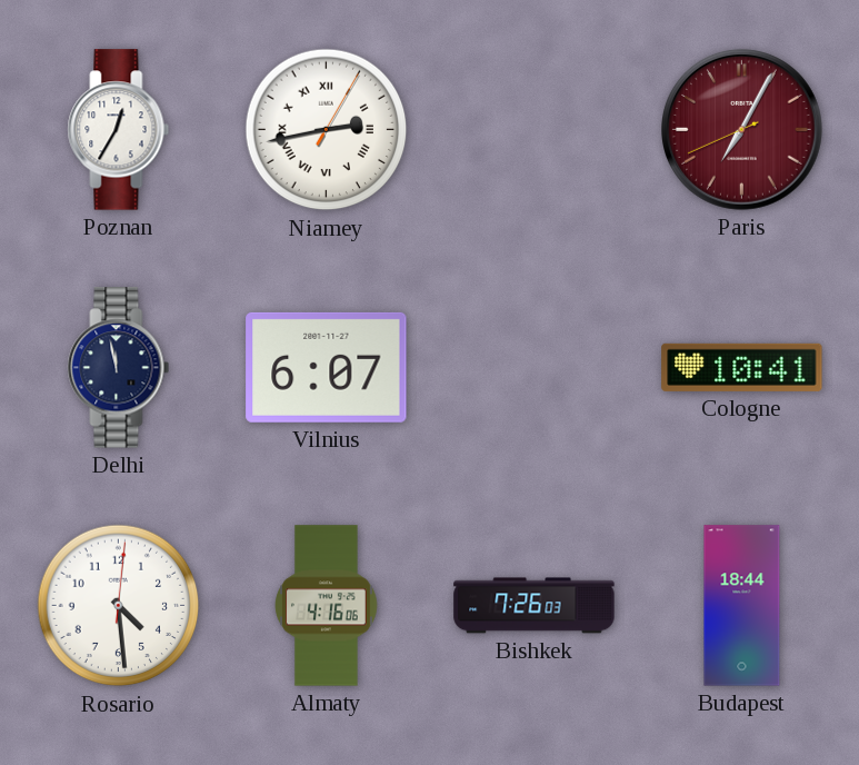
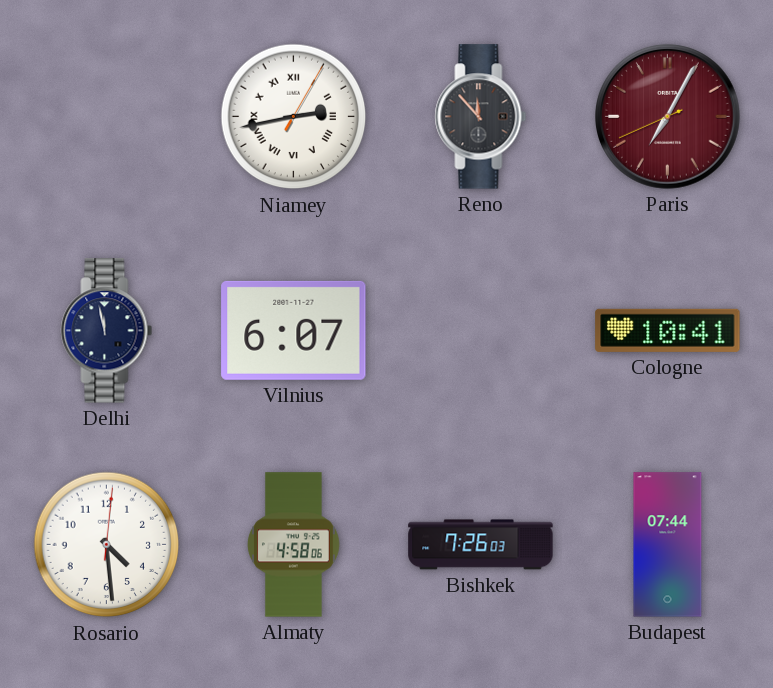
Poznan: 12:35 -> none
Reno: none -> 11:53
Almaty: 4:16 -> 4:58
Budapest: 18:44 -> 07:44
